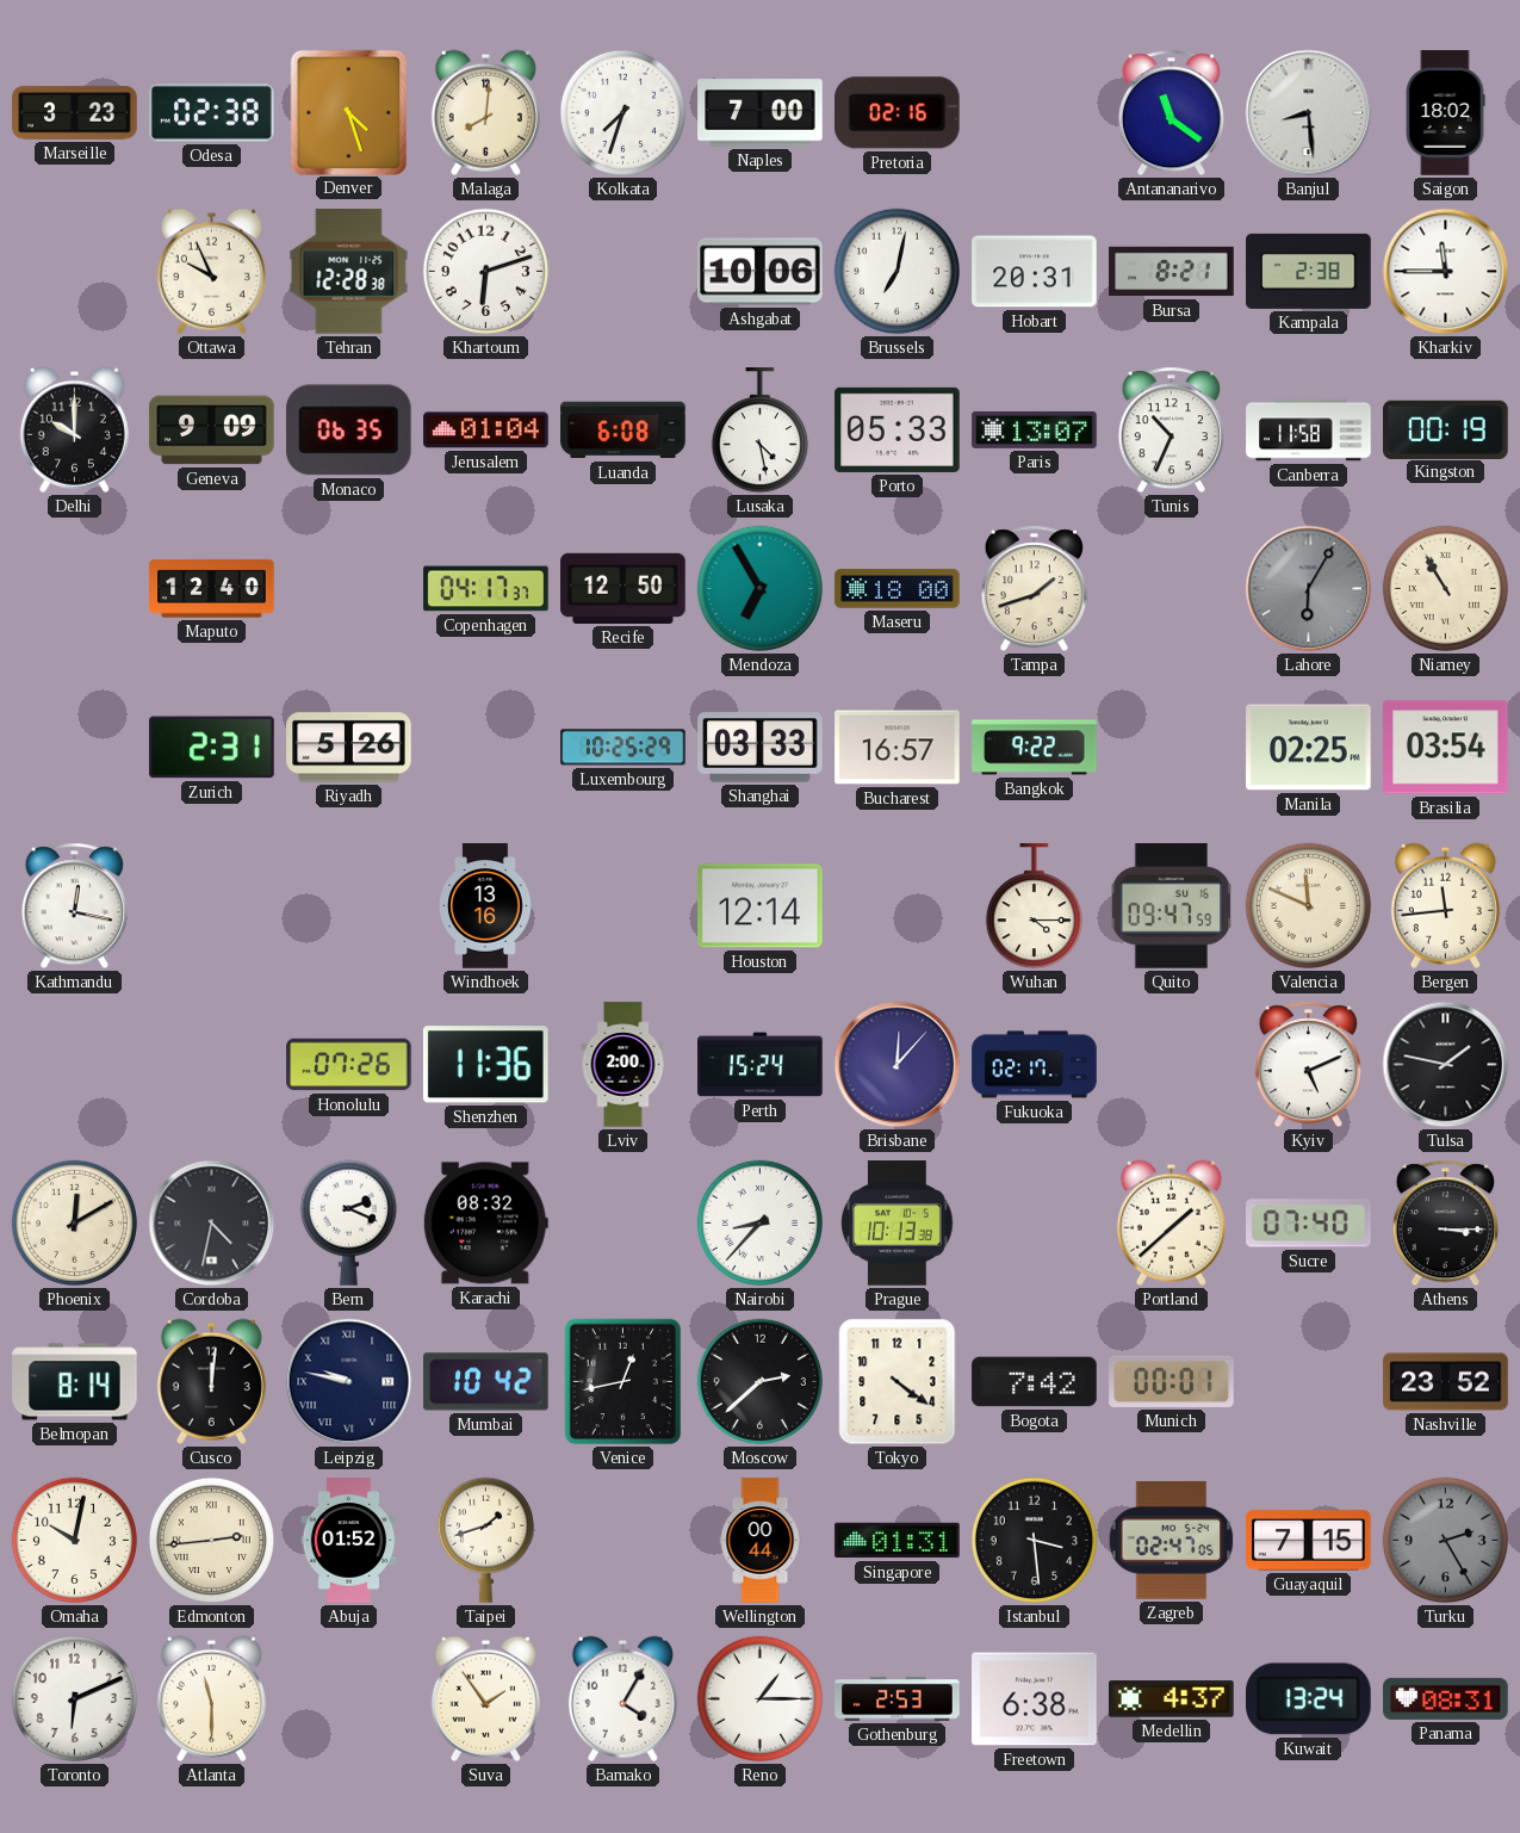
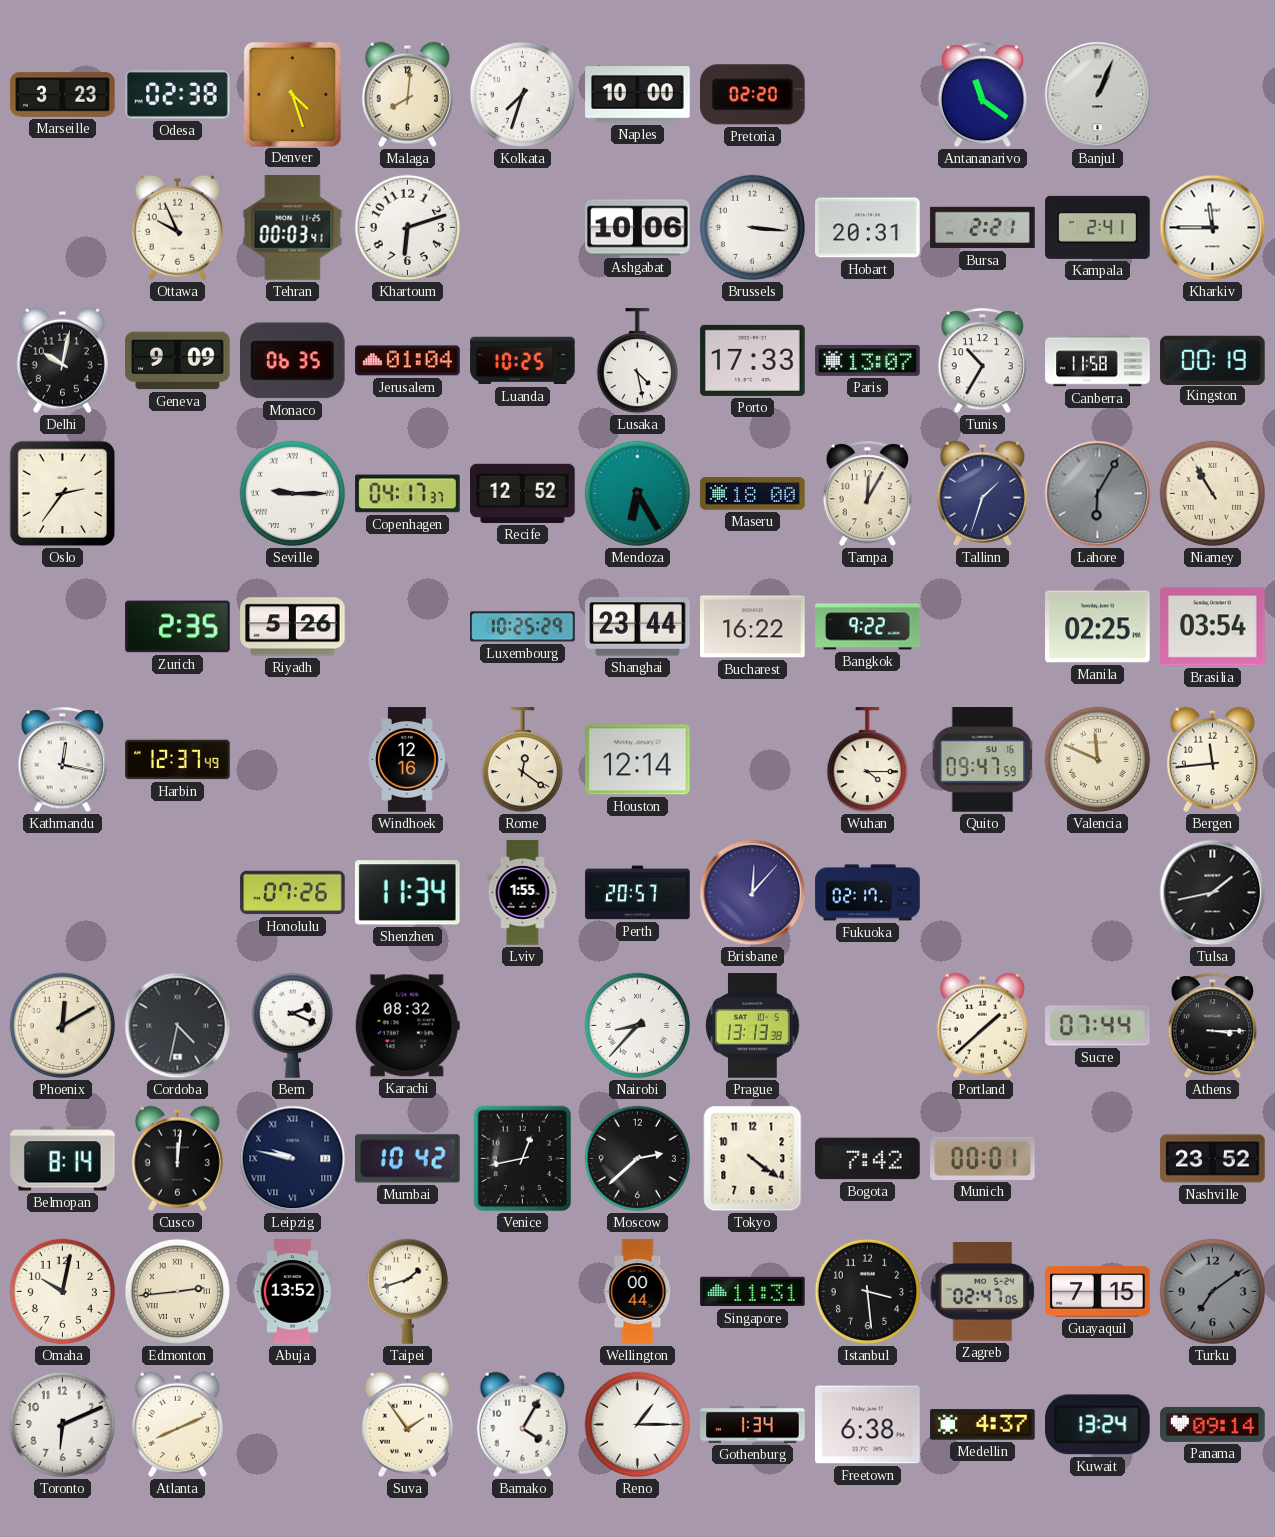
Naples: 7:00 -> 10:00
Pretoria: 02:16 -> 02:20
Banjul: 8:29 -> 1:04
Saigon: 18:02 -> none
Tehran: 12:28 -> 00:03
Brussels: 7:02 -> 3:16
Bursa: 8:21 -> 2:21
Kampala: 2:38 -> 2:41
Delhi: 10:00 -> 10:02
Luanda: 6:08 -> 10:25
Porto: 05:33 -> 17:33
Tunis: 10:34 -> 10:35
Oslo: none -> 2:36
Maputo: 12:40 -> none
Seville: none -> 9:15
Recife: 12:50 -> 12:52
Mendoza: 6:55 -> 6:25
Tampa: 1:42 -> 12:05
Tallinn: none -> 1:33
Zurich: 2:31 -> 2:35
Shanghai: 03:33 -> 23:44
Bucharest: 16:57 -> 16:22
Harbin: none -> 12:37
Windhoek: 13:16 -> 12:16
Rome: none -> 12:21
Shenzhen: 11:36 -> 11:34
Lviv: 2:00 -> 1:55
Perth: 15:24 -> 20:57
Kyiv: 5:11 -> none
Tulsa: 1:47 -> 1:43
Prague: 10:13 -> 13:13
Sucre: 07:40 -> 07:44
Abuja: 01:52 -> 13:52
Singapore: 01:31 -> 11:31
Turku: 2:25 -> 7:09
Atlanta: 11:30 -> 8:11
Gothenburg: 2:53 -> 1:34
Panama: 08:31 -> 09:14
